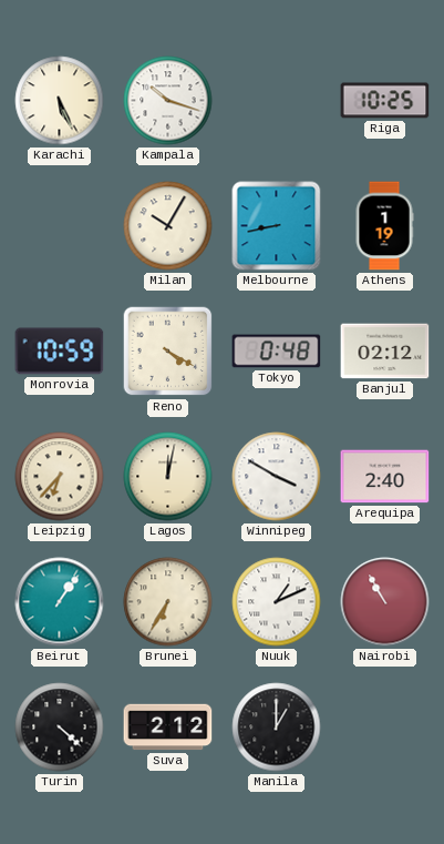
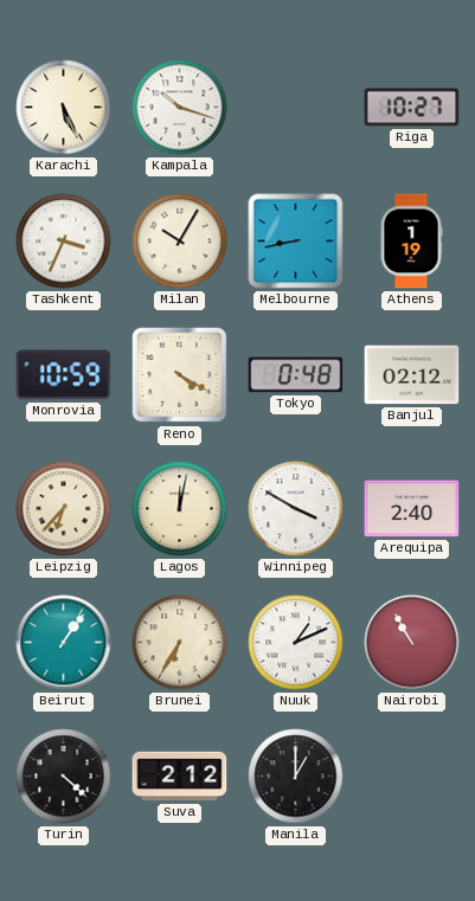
Riga: 10:25 -> 10:27
Tashkent: none -> 3:34
